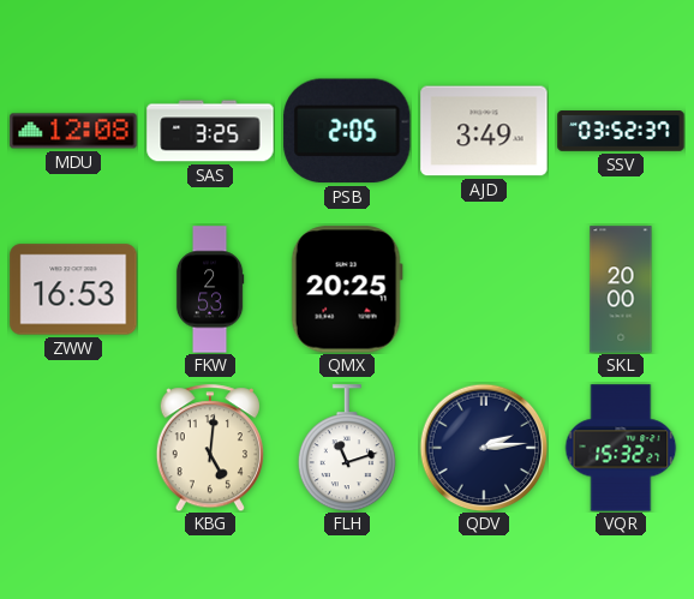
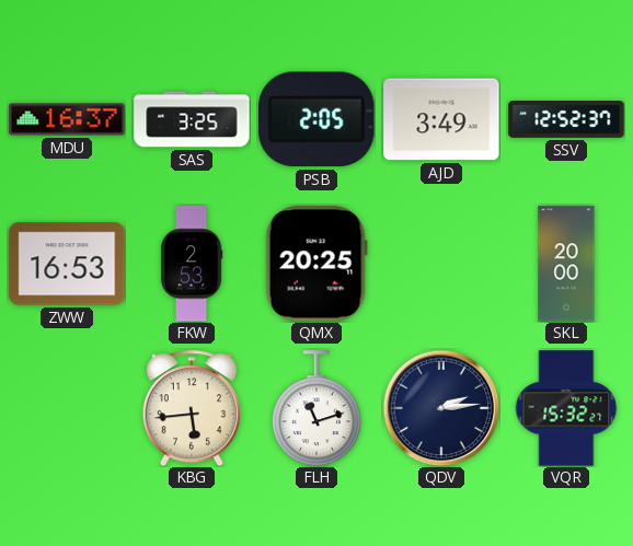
MDU: 12:08 -> 16:37
SSV: 03:52 -> 12:52
KBG: 5:01 -> 5:44
